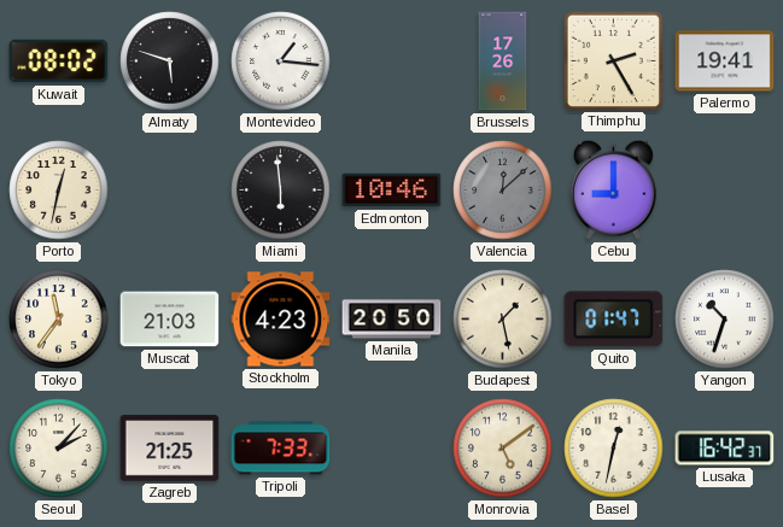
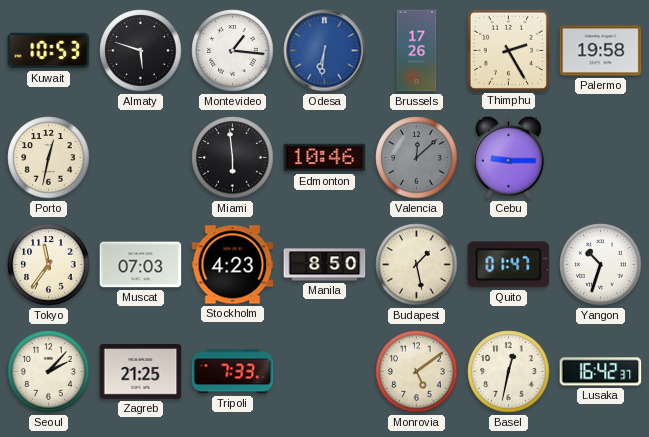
Kuwait: 08:02 -> 10:53
Odesa: none -> 6:31
Palermo: 19:41 -> 19:58
Cebu: 9:00 -> 9:15
Muscat: 21:03 -> 07:03
Manila: 20:50 -> 8:50
